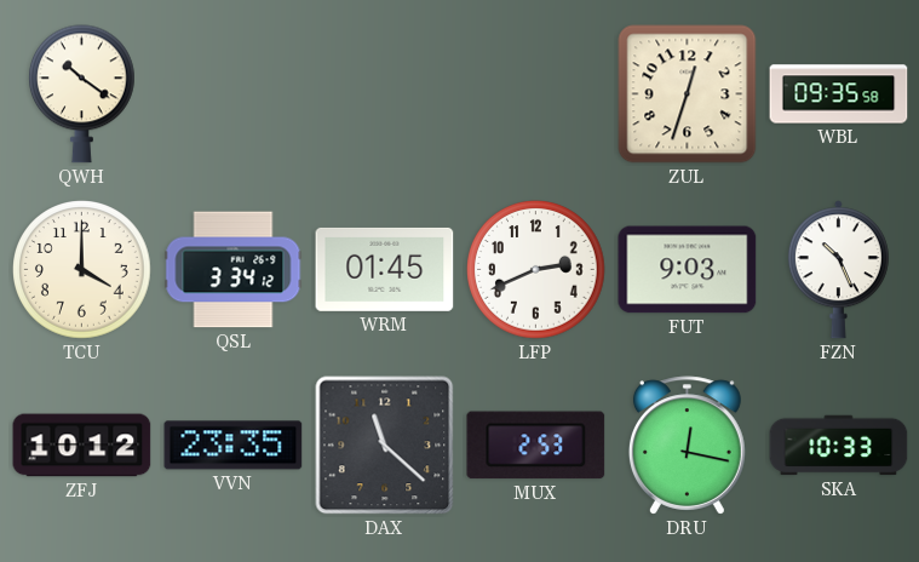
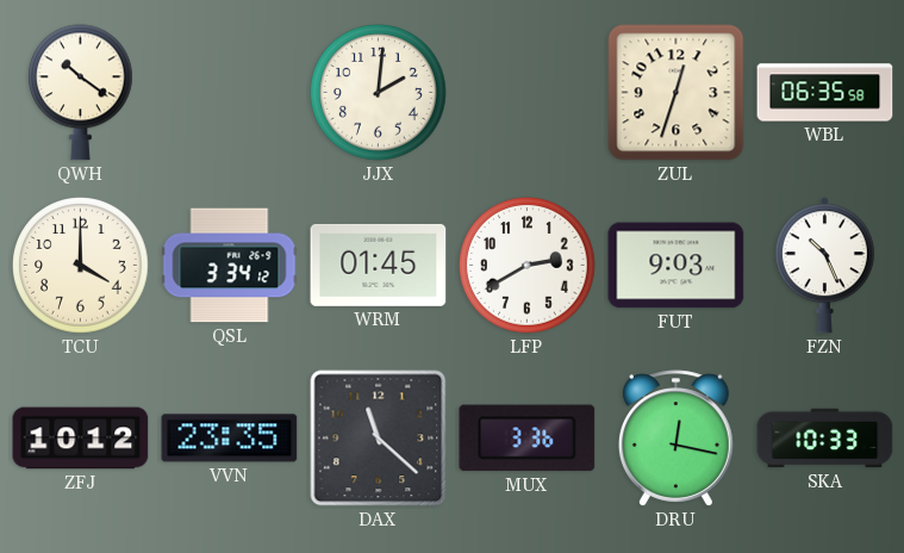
JJX: none -> 2:01
WBL: 09:35 -> 06:35
LFP: 2:41 -> 2:40
MUX: 2:53 -> 3:36
